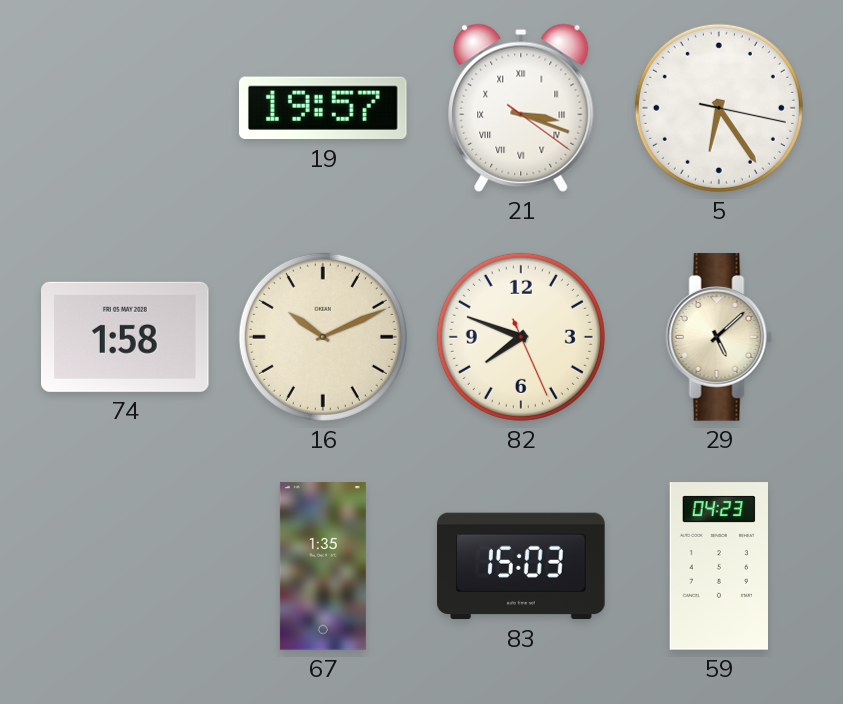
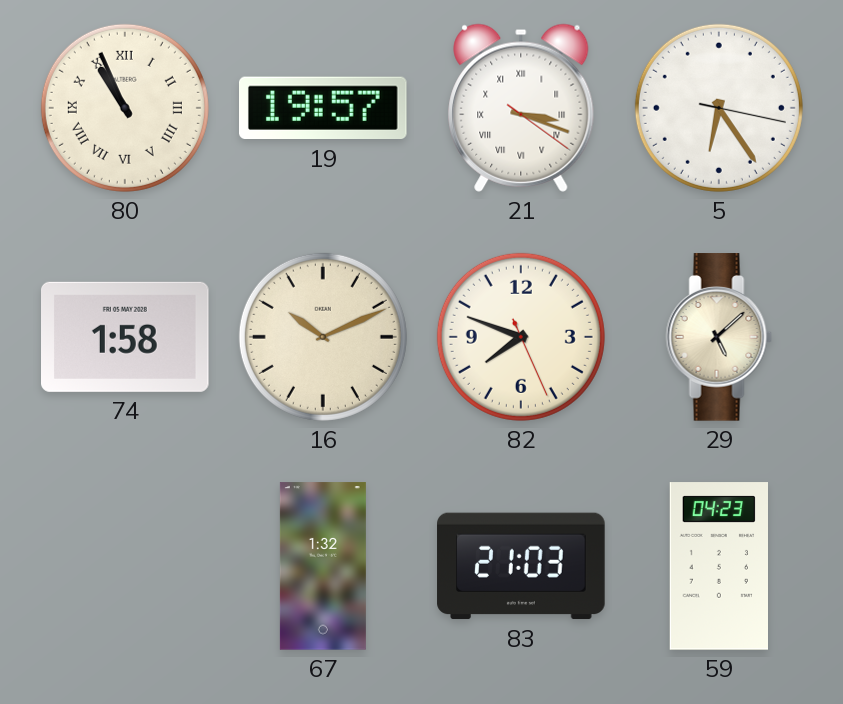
80: none -> 10:56
67: 1:35 -> 1:32
83: 15:03 -> 21:03
